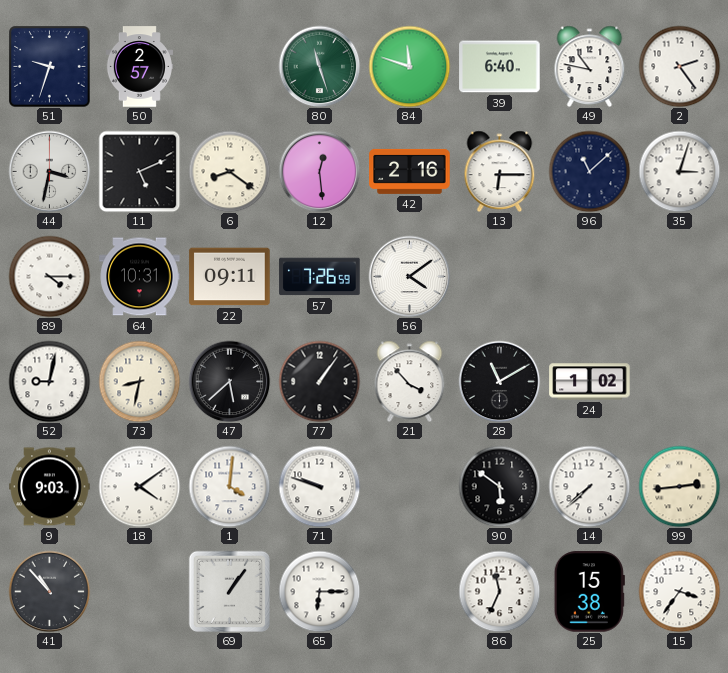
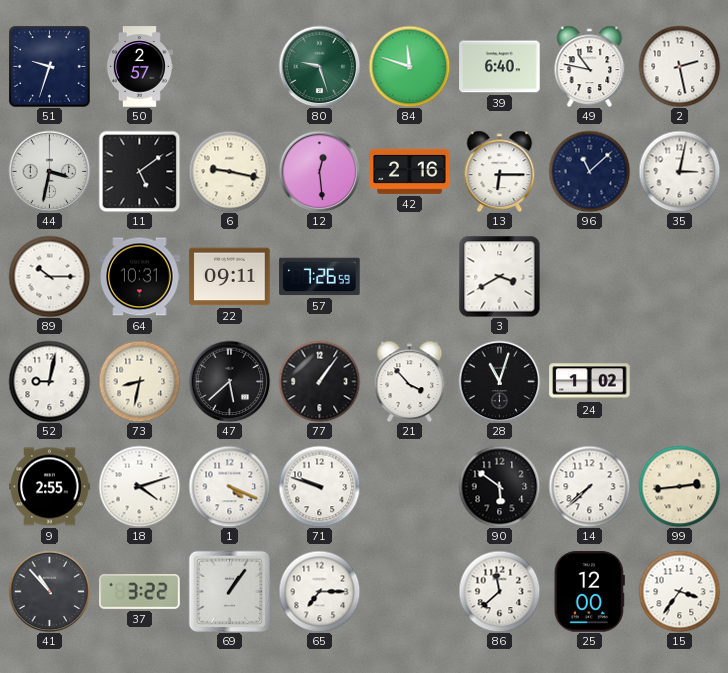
80: 11:27 -> 9:27
2: 2:24 -> 2:28
11: 5:11 -> 5:09
6: 8:21 -> 9:17
35: 3:03 -> 3:02
89: 4:15 -> 10:15
56: 4:09 -> none
3: none -> 3:40
28: 11:10 -> 11:03
9: 9:03 -> 2:55
18: 4:09 -> 4:12
1: 4:01 -> 4:19
37: none -> 3:22
65: 6:15 -> 7:15
86: 11:34 -> 11:38
25: 15:38 -> 12:00
